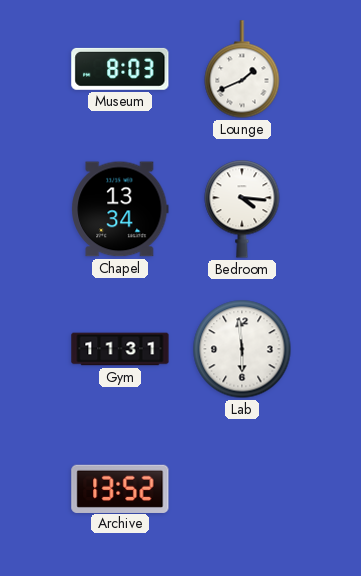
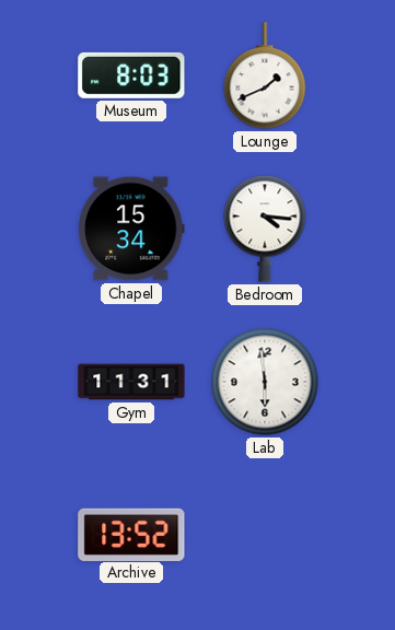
Chapel: 13:34 -> 15:34
